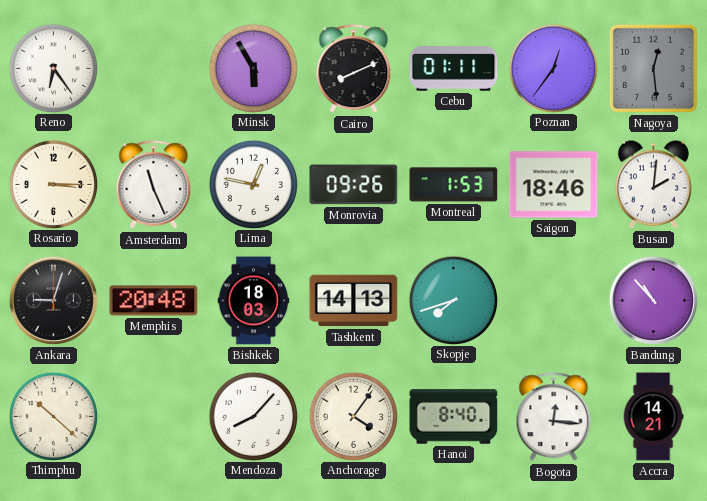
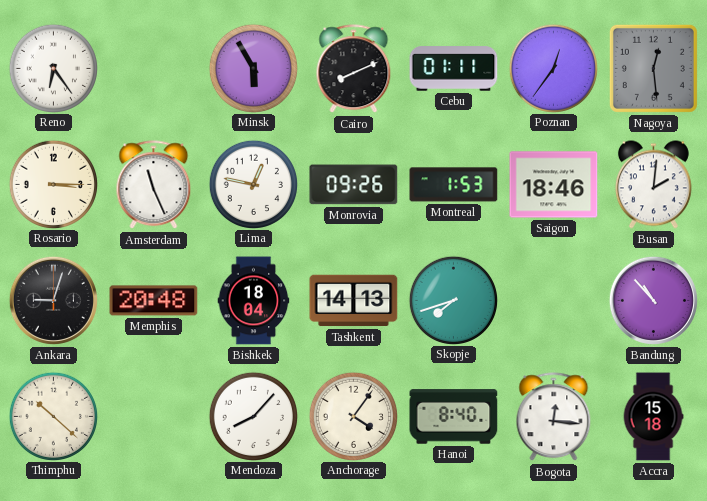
Bishkek: 18:03 -> 18:04
Accra: 14:21 -> 15:18
